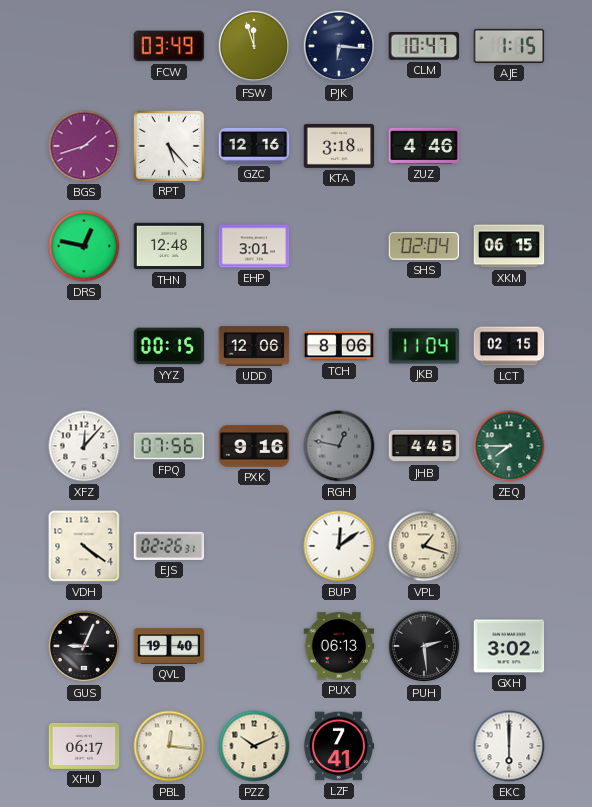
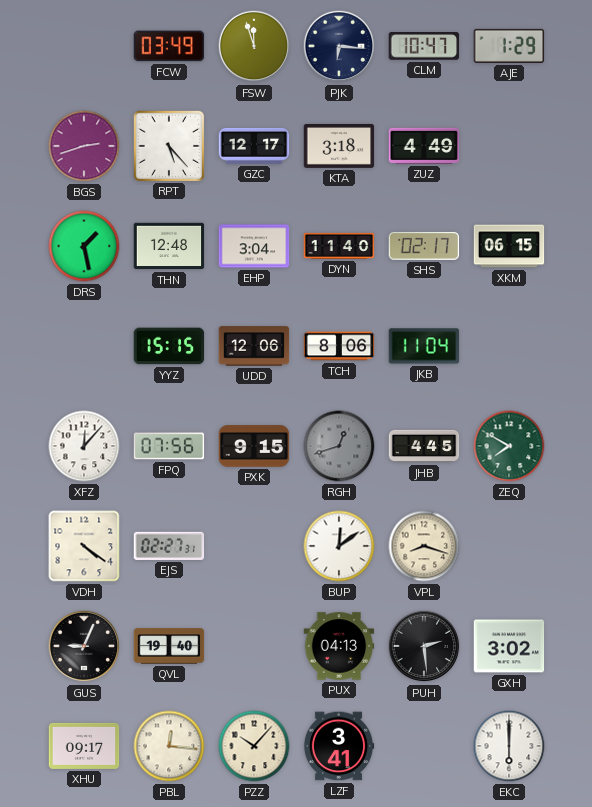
AJE: 1:15 -> 1:29
BGS: 1:42 -> 2:42
GZC: 12:16 -> 12:17
ZUZ: 4:46 -> 4:49
DRS: 12:47 -> 1:28
EHP: 3:01 -> 3:04
DYN: none -> 11:40
SHS: 02:04 -> 02:17
YYZ: 00:15 -> 15:15
LCT: 02:15 -> none
PXK: 9:16 -> 9:15
RGH: 12:47 -> 12:42
ZEQ: 7:45 -> 7:50
EJS: 02:26 -> 02:27
VPL: 1:18 -> 8:18
PUX: 06:13 -> 04:13
XHU: 06:17 -> 09:17
PZZ: 10:11 -> 10:07
LZF: 7:41 -> 3:41
